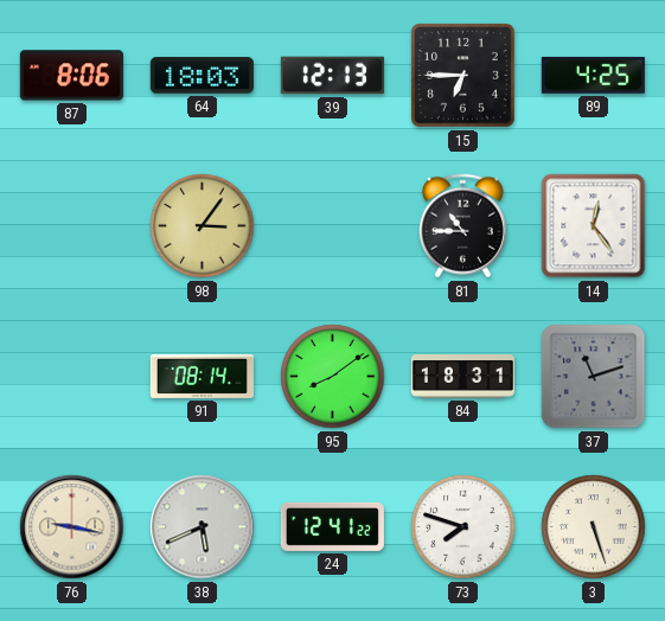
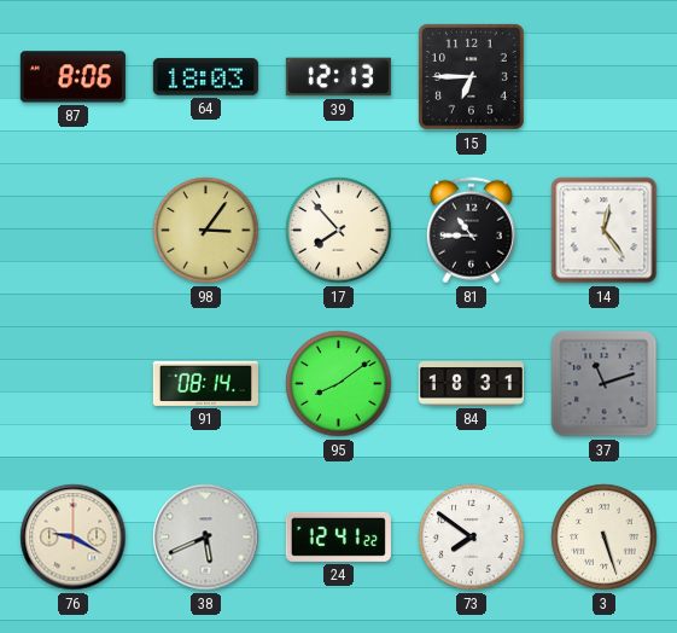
89: 4:25 -> none
17: none -> 7:53
76: 9:17 -> 9:20
73: 7:48 -> 7:51
